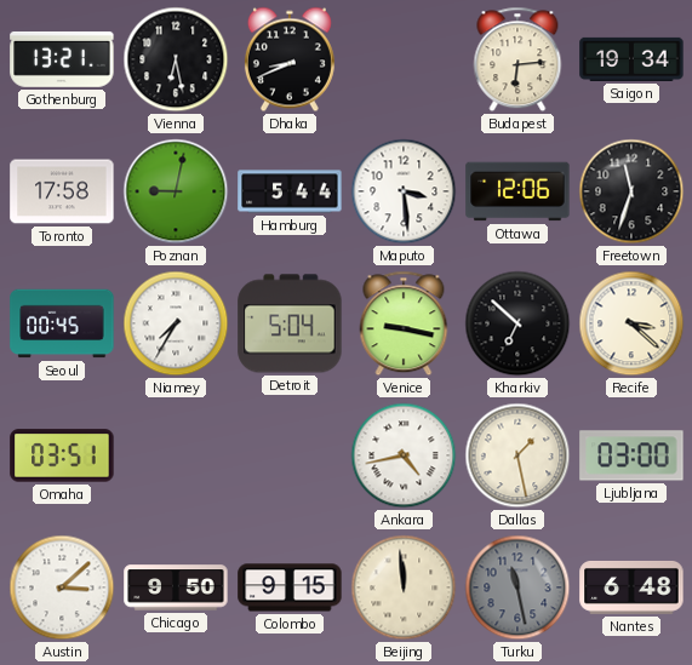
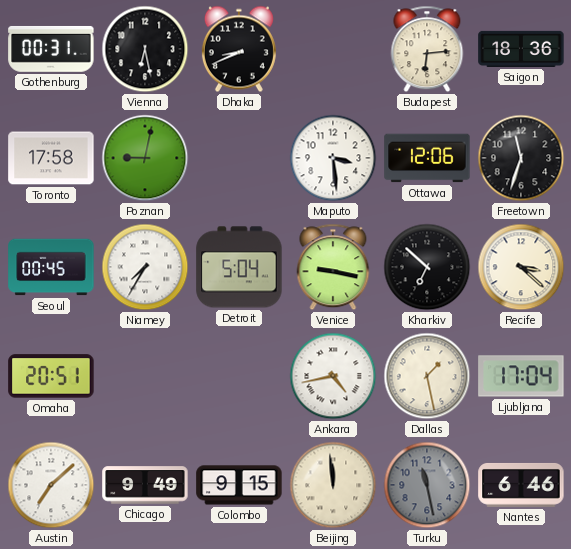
Gothenburg: 13:21 -> 00:31
Saigon: 19:34 -> 18:36
Hamburg: 5:44 -> none
Omaha: 03:51 -> 20:51
Ljubljana: 03:00 -> 17:04
Austin: 3:08 -> 7:08
Chicago: 9:50 -> 9:49
Nantes: 6:48 -> 6:46
